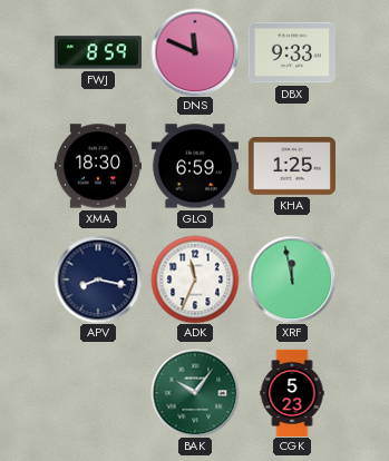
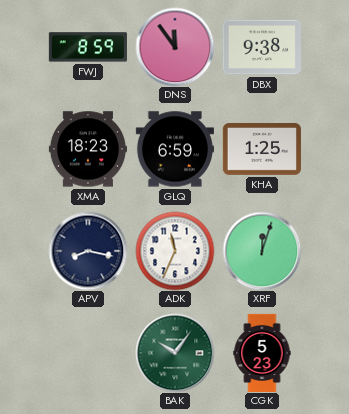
DNS: 11:49 -> 11:54
DBX: 9:33 -> 9:38
XMA: 18:30 -> 18:23
XRF: 11:58 -> 12:03
